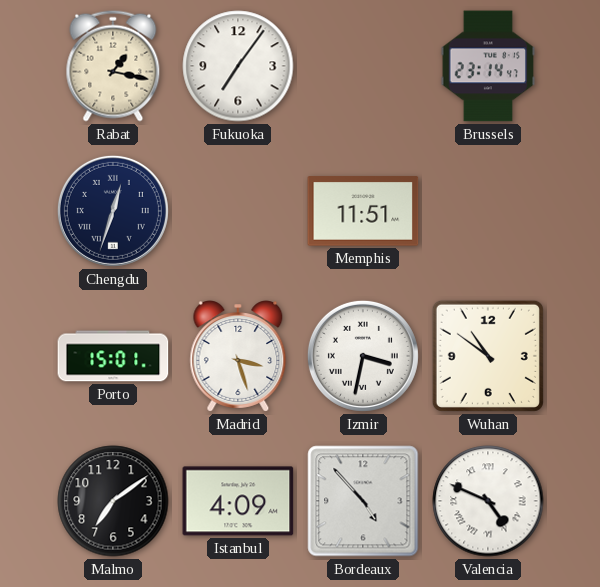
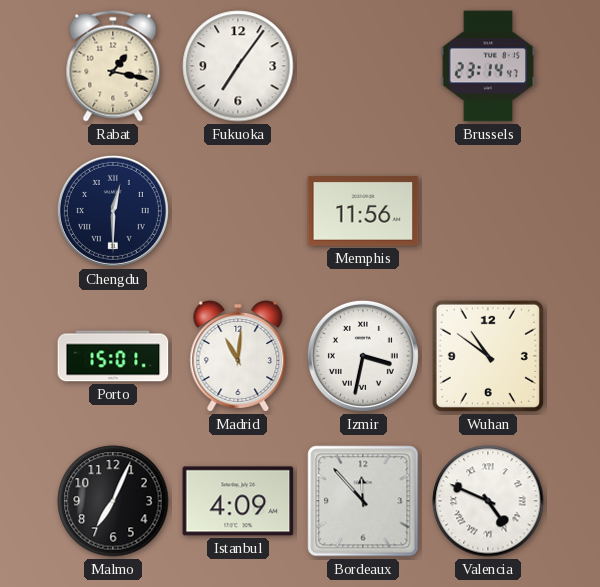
Chengdu: 12:33 -> 12:30
Memphis: 11:51 -> 11:56
Madrid: 3:27 -> 11:01
Malmo: 7:09 -> 7:04
Bordeaux: 4:53 -> 11:53
